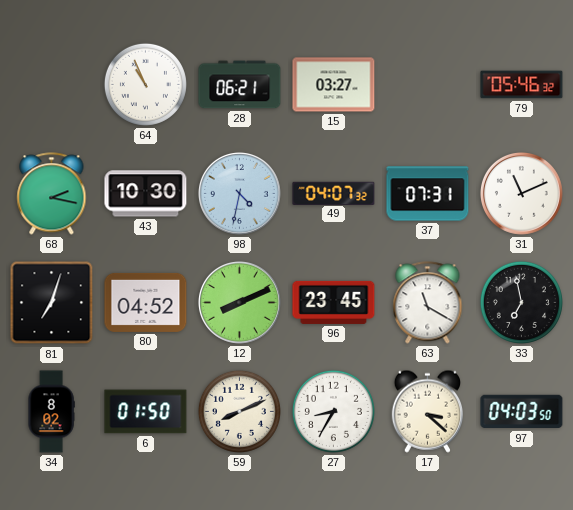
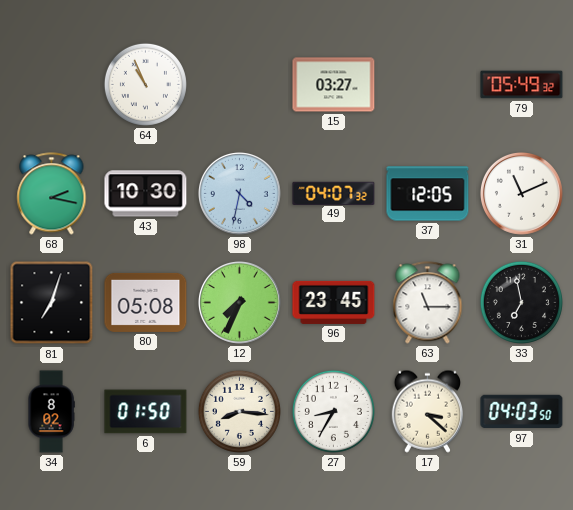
28: 06:21 -> none
79: 05:46 -> 05:49
37: 07:31 -> 12:05
80: 04:52 -> 05:08
12: 8:11 -> 7:34
63: 11:20 -> 11:15
59: 8:11 -> 8:16
